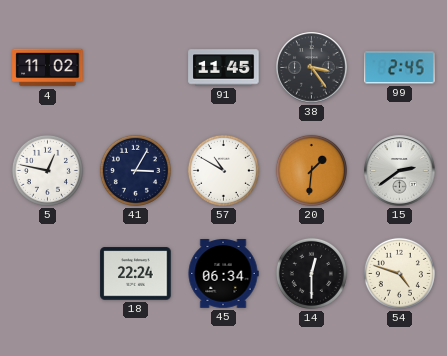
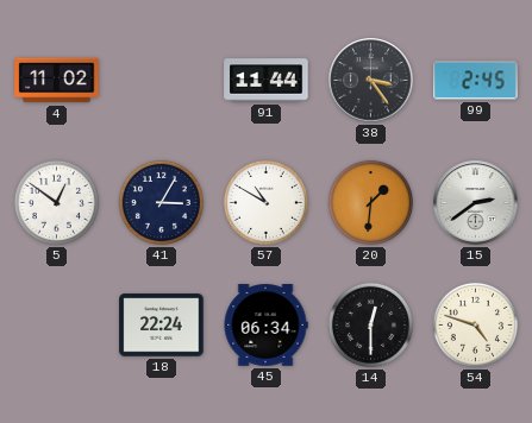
91: 11:45 -> 11:44
5: 12:47 -> 12:51
